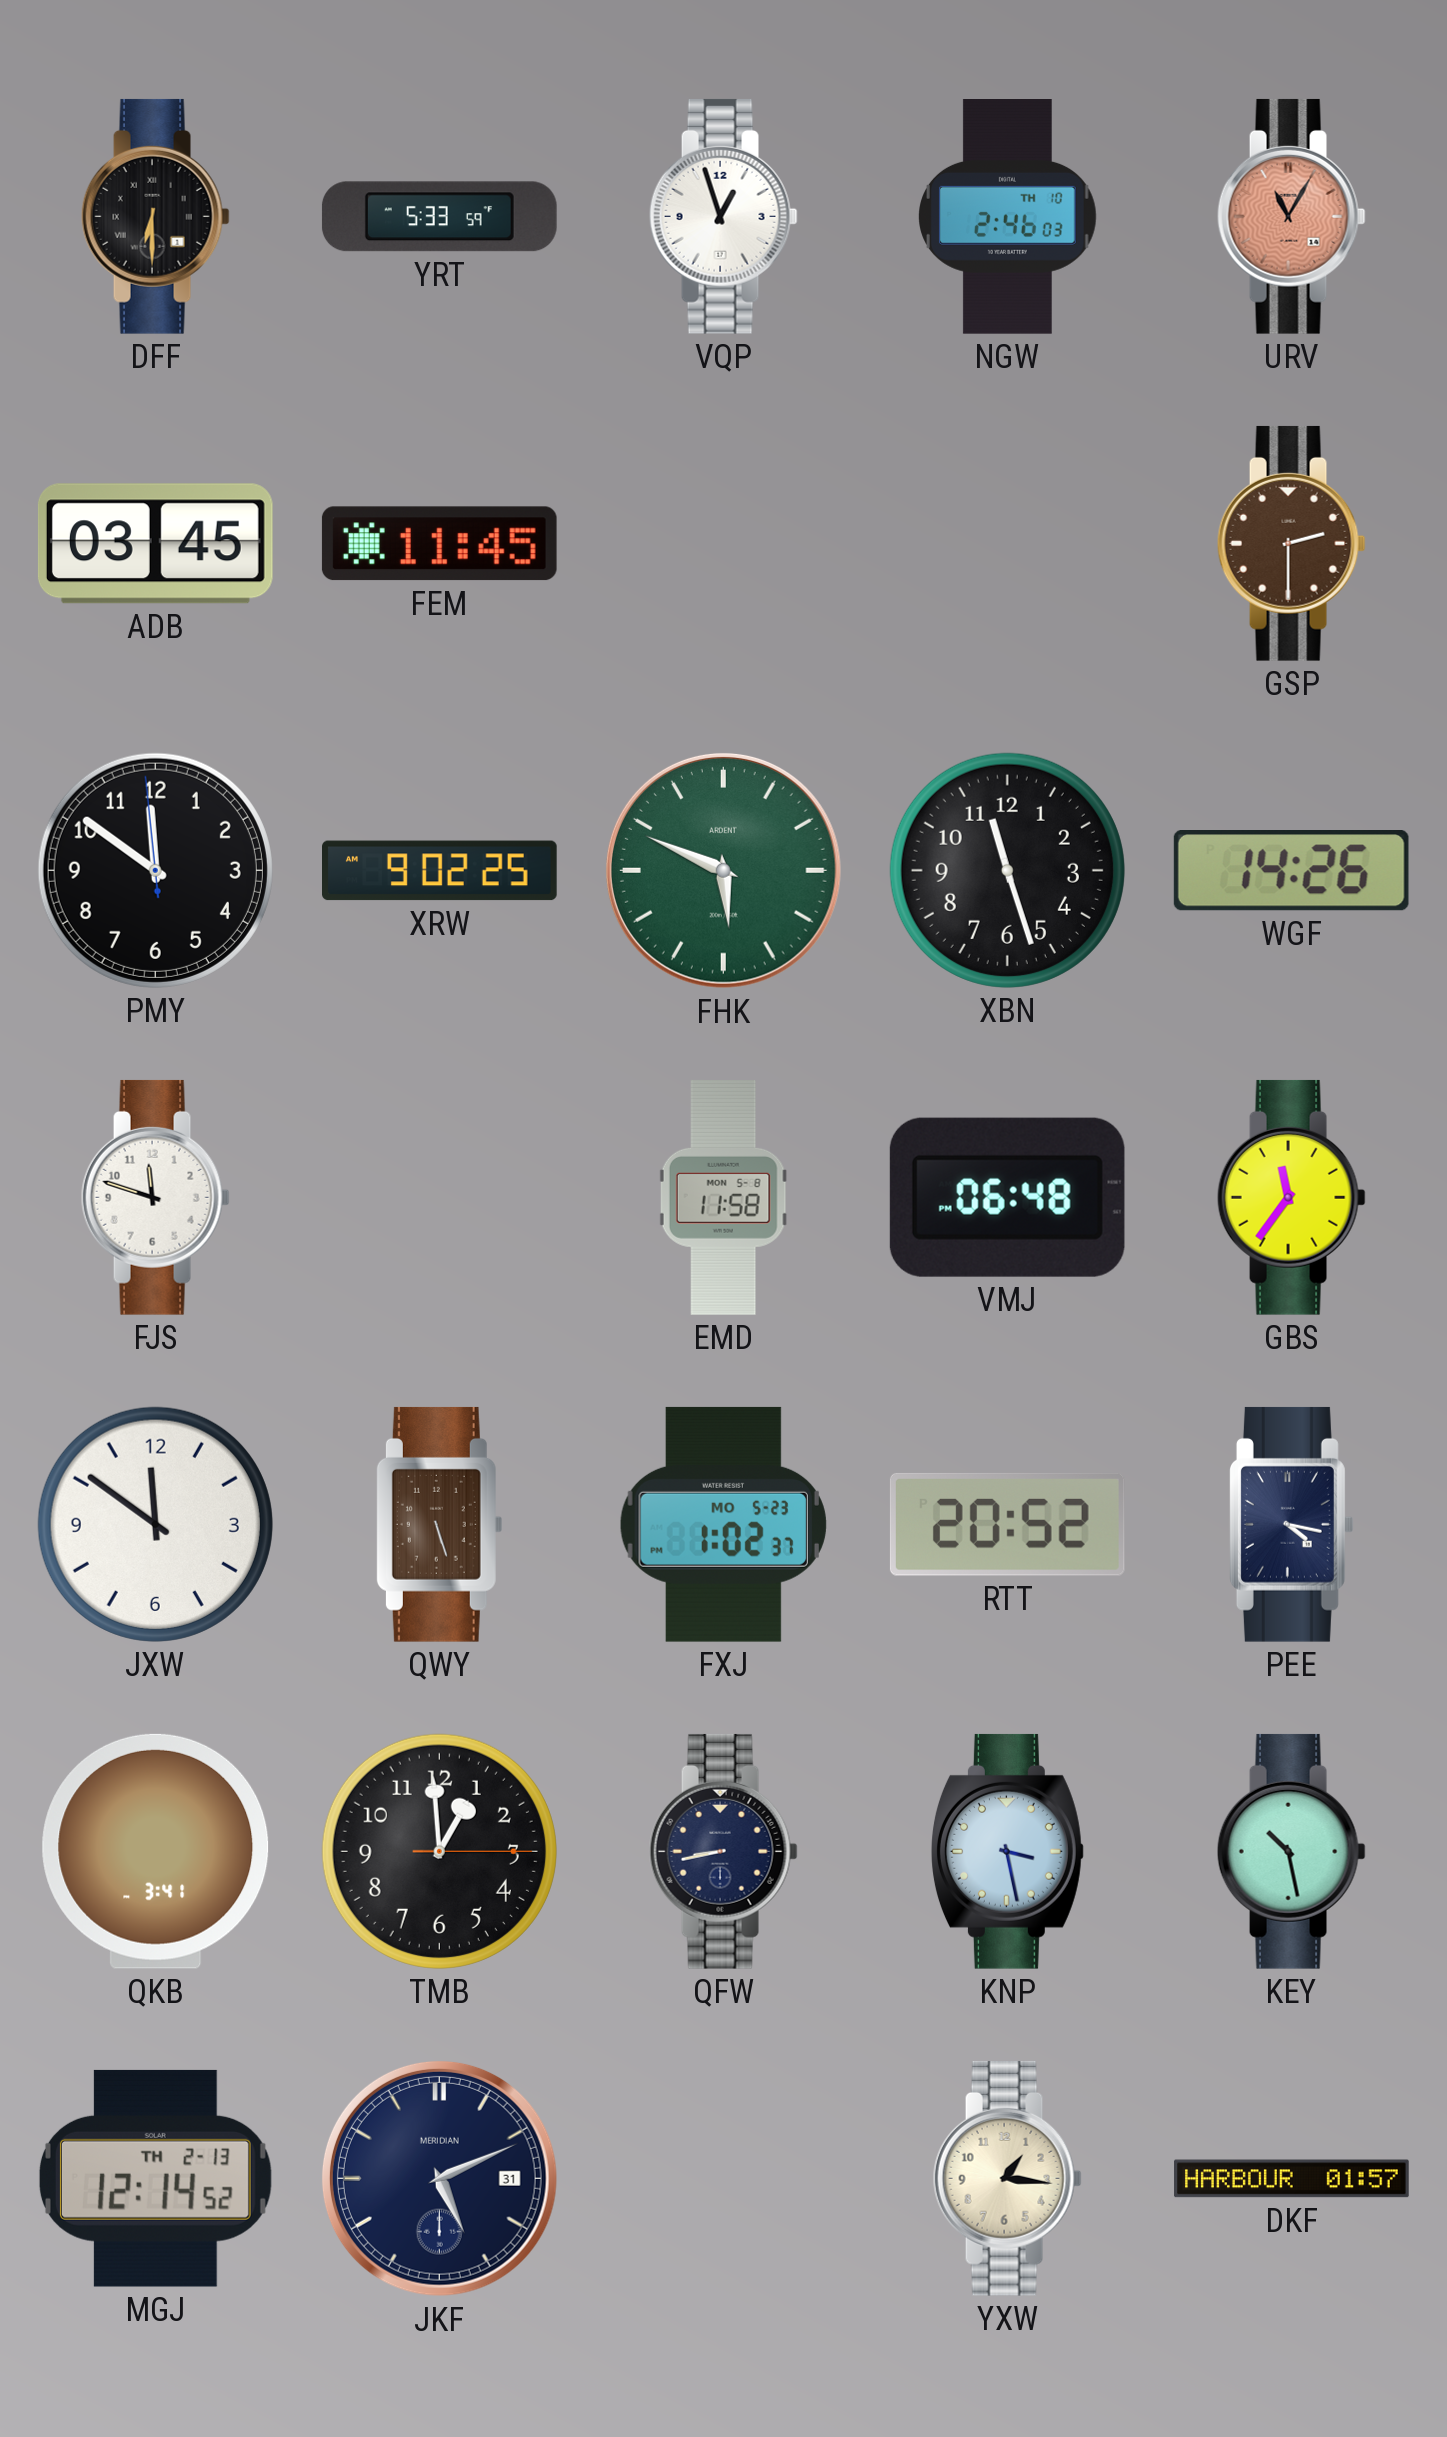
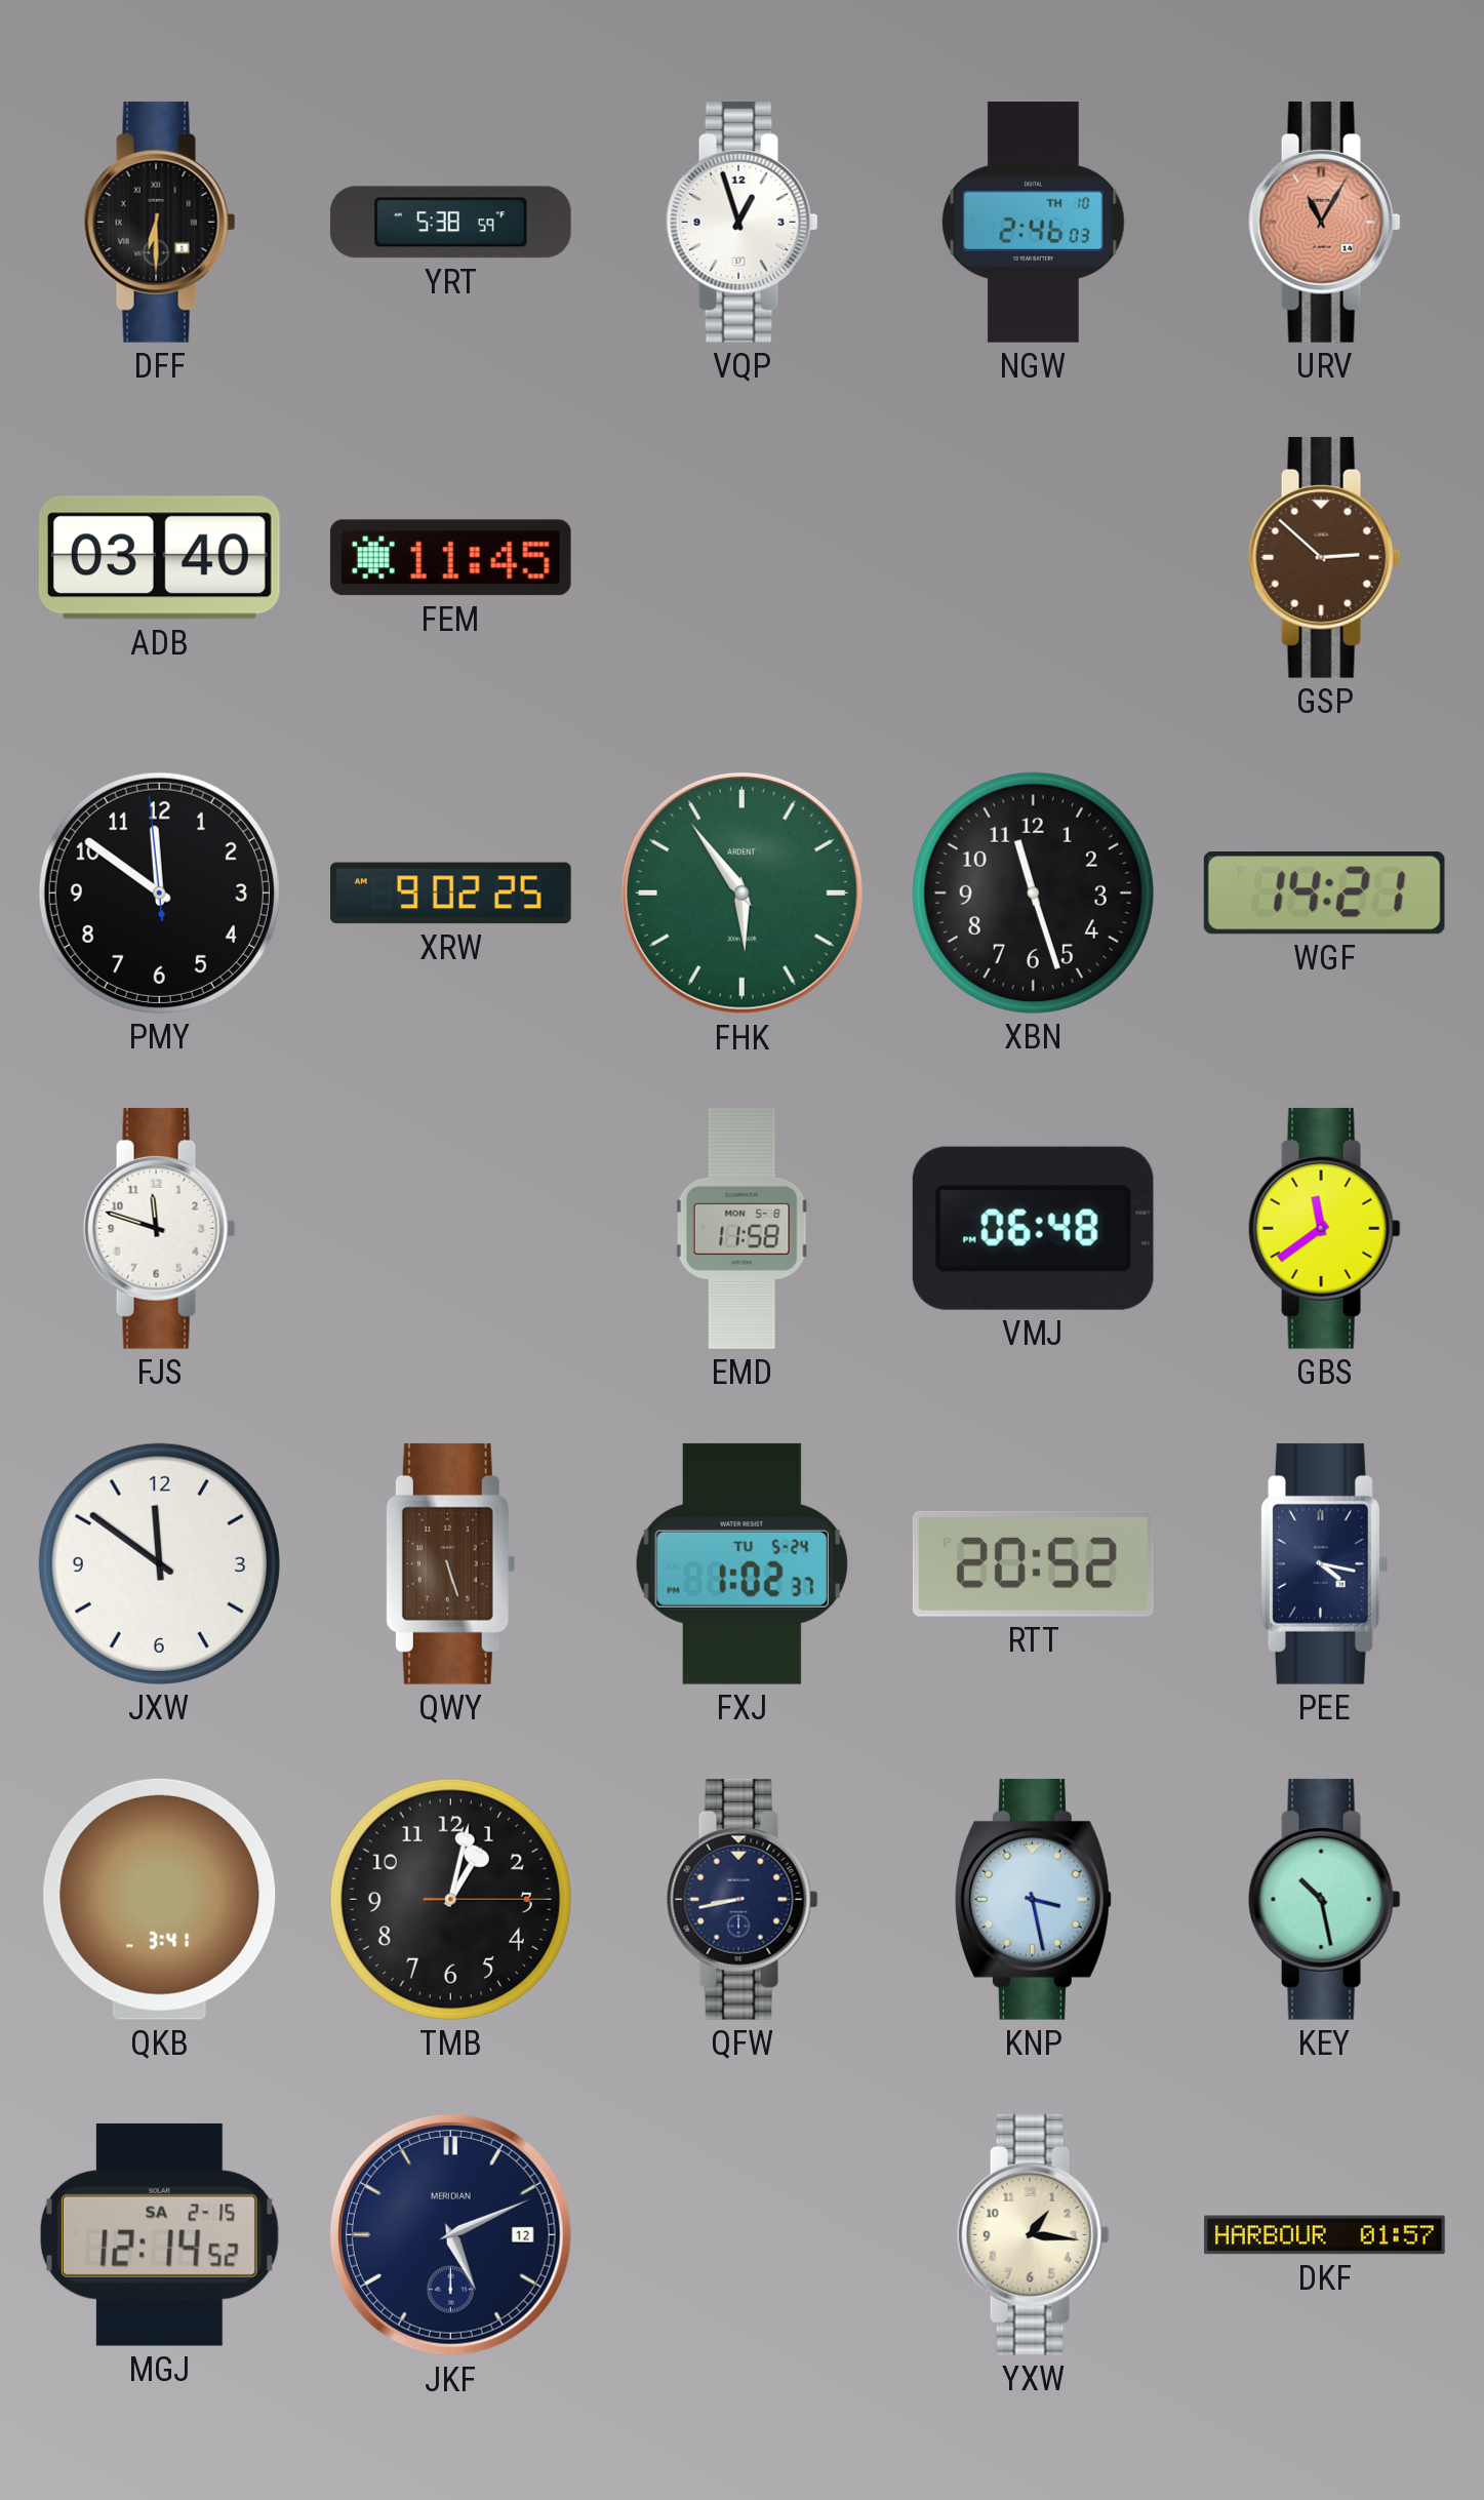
YRT: 5:33 -> 5:38
ADB: 03:45 -> 03:40
GSP: 2:30 -> 2:52
FHK: 5:49 -> 5:54
WGF: 14:26 -> 14:21
GBS: 11:36 -> 11:39
FXJ date: MO 5-23 -> TU 5-24
TMB: 12:59 -> 1:02
MGJ date: TH 2-13 -> SA 2-15
JKF date: 31 -> 12
